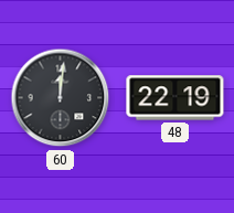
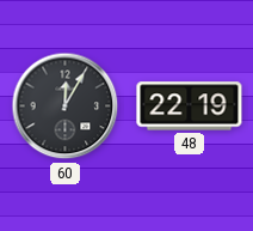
60: 12:01 -> 12:05
